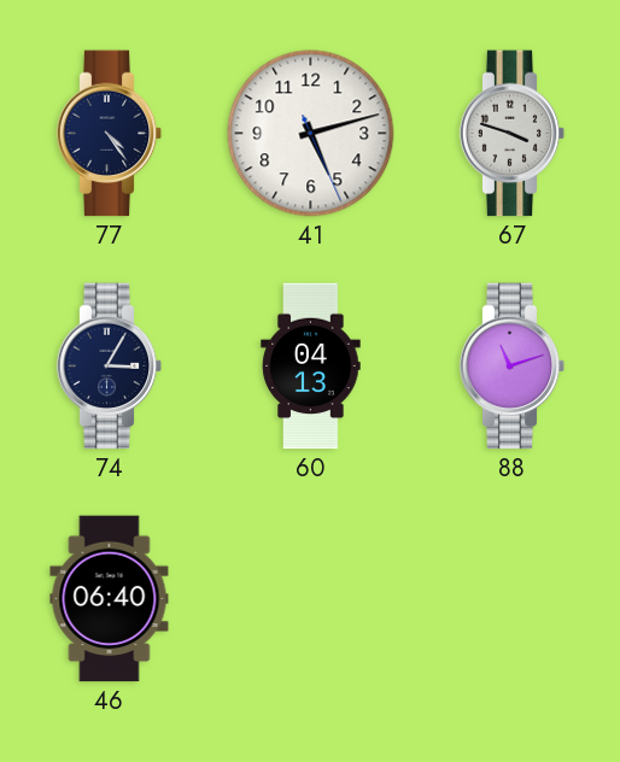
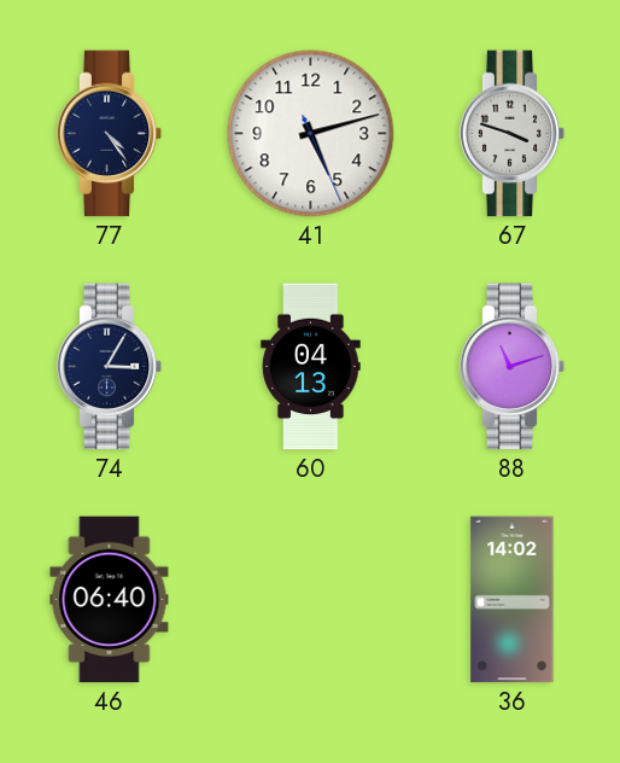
36: none -> 14:02
